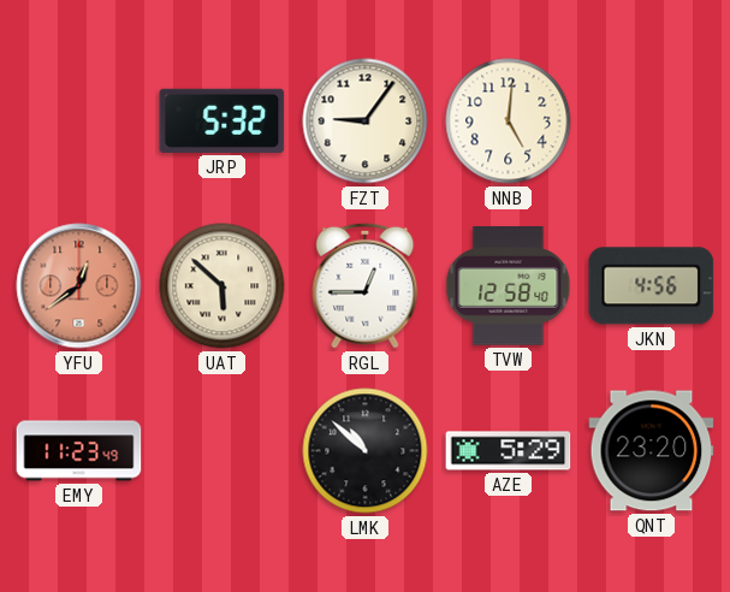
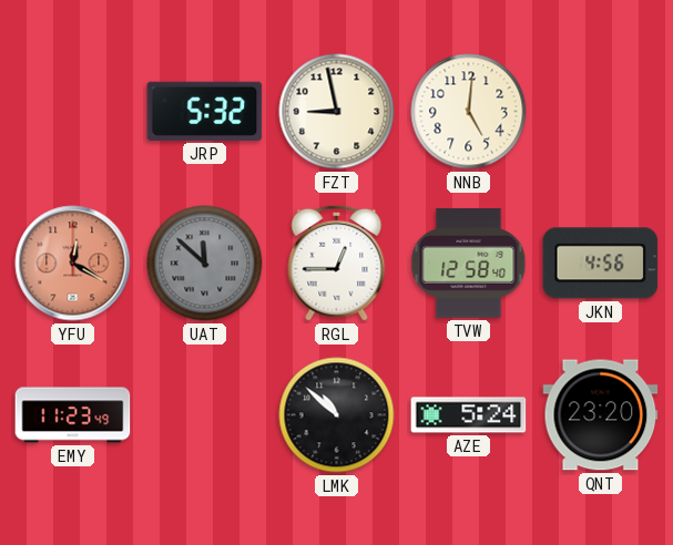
FZT: 9:06 -> 8:58
YFU: 12:39 -> 12:20
UAT: 5:52 -> 11:52
UAT dial: cream -> grey
AZE: 5:29 -> 5:24
